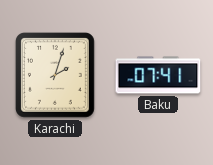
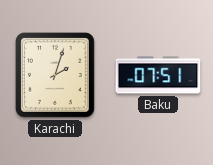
Baku: 07:41 -> 07:51
